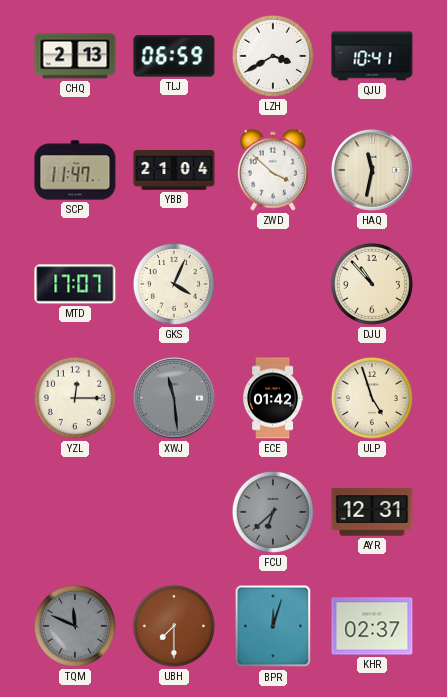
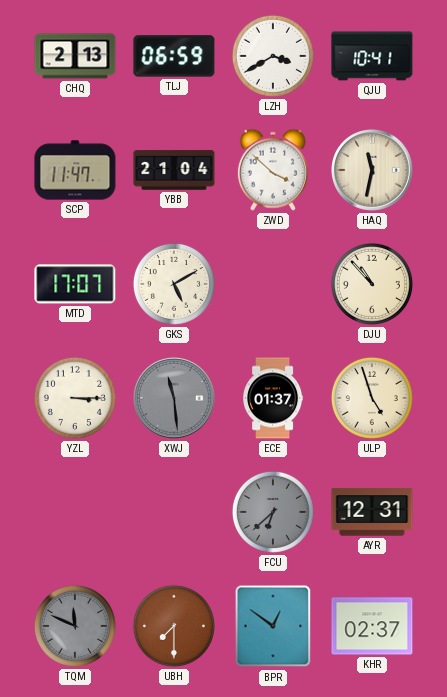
GKS: 4:04 -> 5:10
YZL: 12:15 -> 3:15
ECE: 01:42 -> 01:37
BPR: 12:03 -> 12:51
